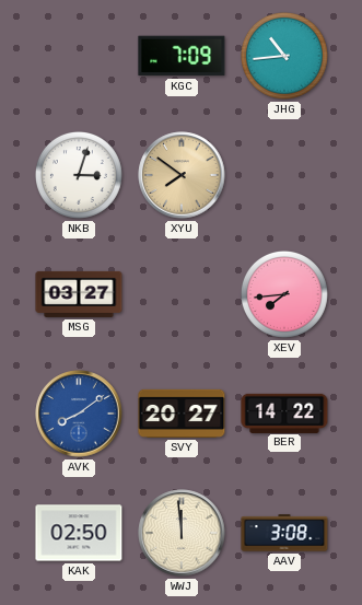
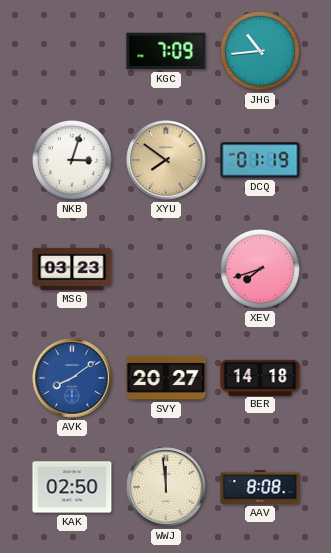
DCQ: none -> 01:19
MSG: 03:27 -> 03:23
XEV: 7:44 -> 7:42
BER: 14:22 -> 14:18
AAV: 3:08 -> 8:08
